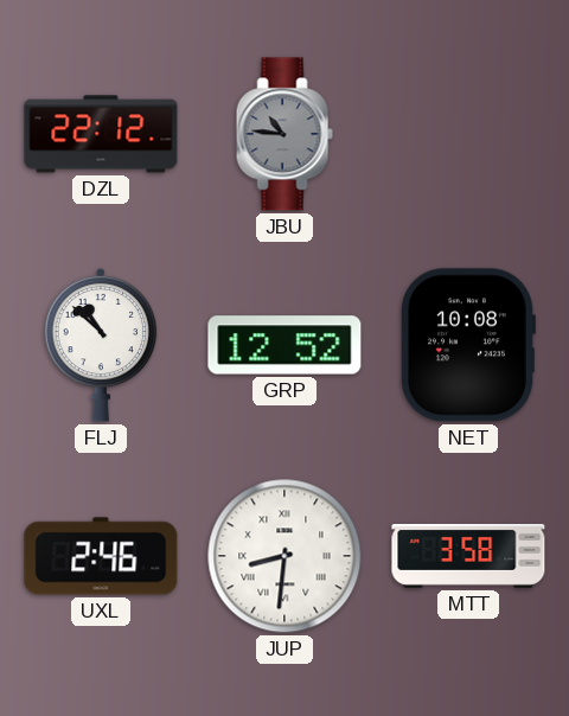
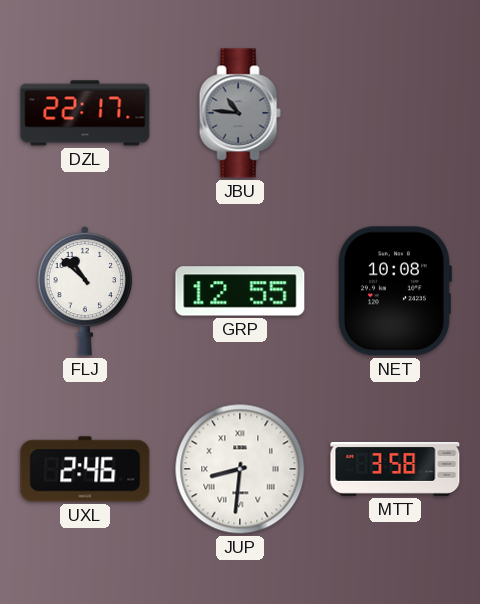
DZL: 22:12 -> 22:17
GRP: 12:52 -> 12:55
